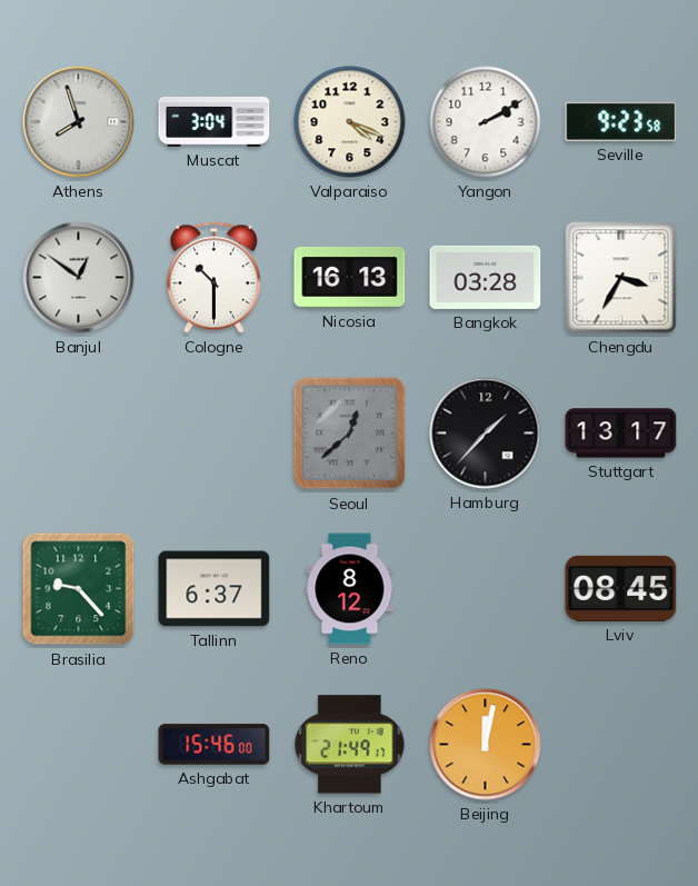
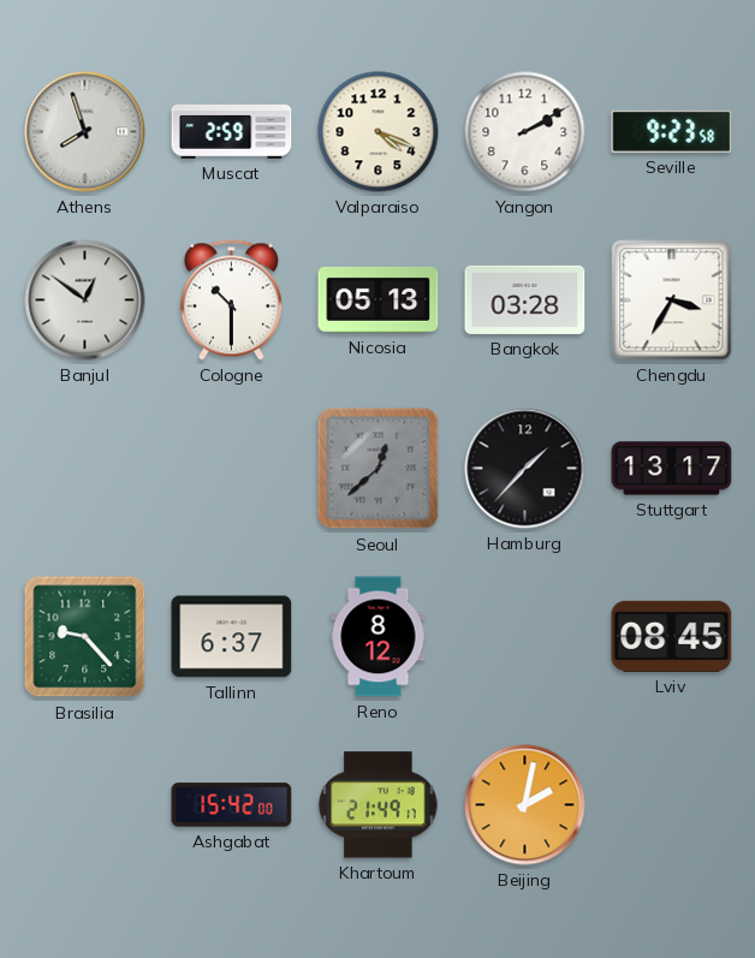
Muscat: 3:04 -> 2:59
Nicosia: 16:13 -> 05:13
Ashgabat: 15:46 -> 15:42
Beijing: 12:02 -> 2:02
